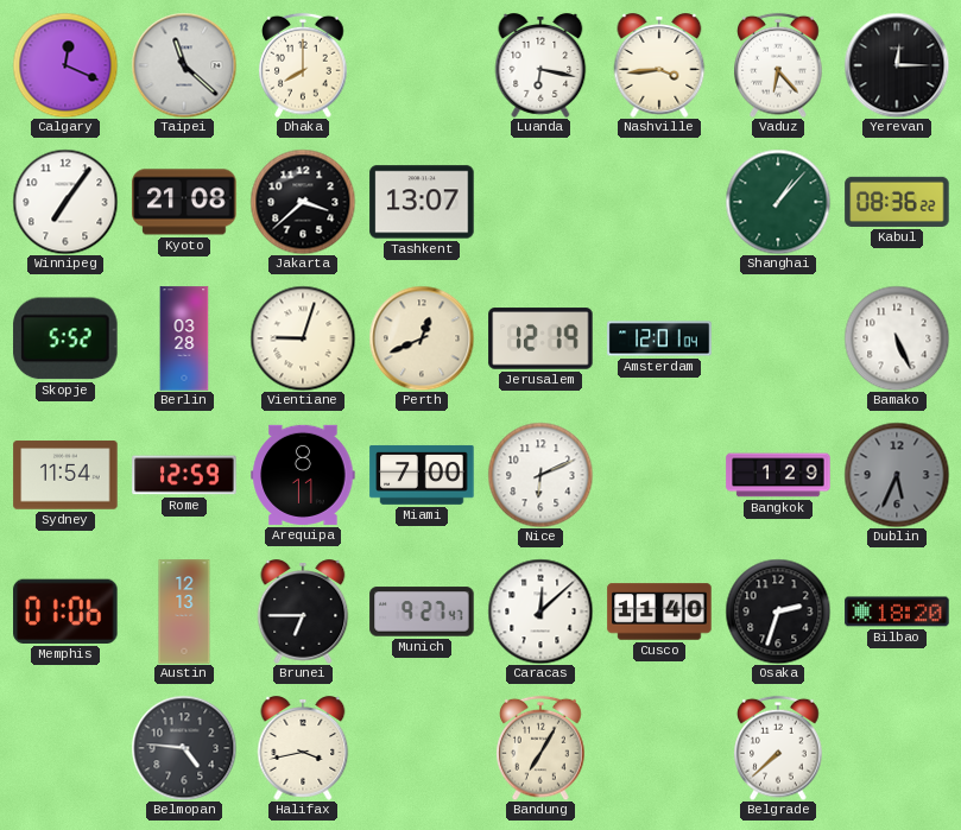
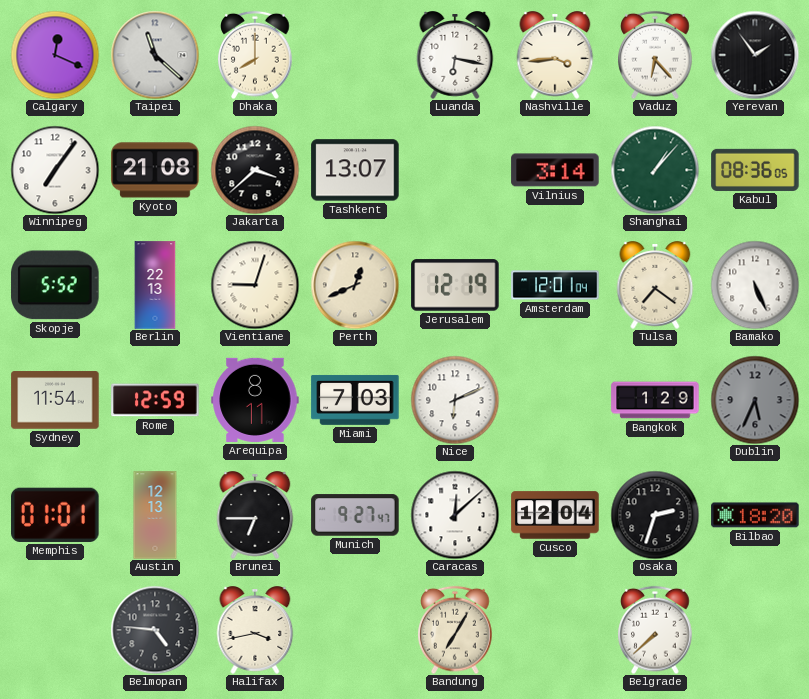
Yerevan: 12:15 -> 1:54
Vilnius: none -> 3:14
Kabul: 08:36:22 -> 08:36:05
Berlin: 03:28 -> 22:13
Tulsa: none -> 7:21
Miami: 7:00 -> 7:03
Memphis: 01:06 -> 01:01
Cusco: 11:40 -> 12:04
